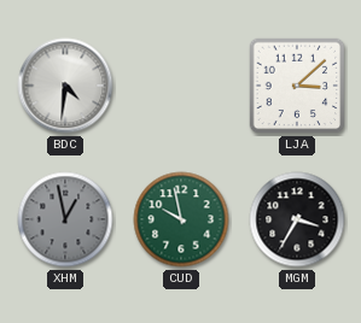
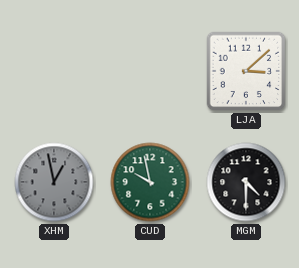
BDC: 4:31 -> none
MGM: 3:35 -> 4:30
